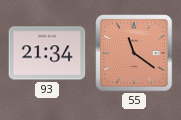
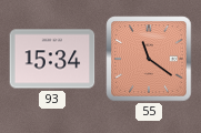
93: 21:34 -> 15:34
